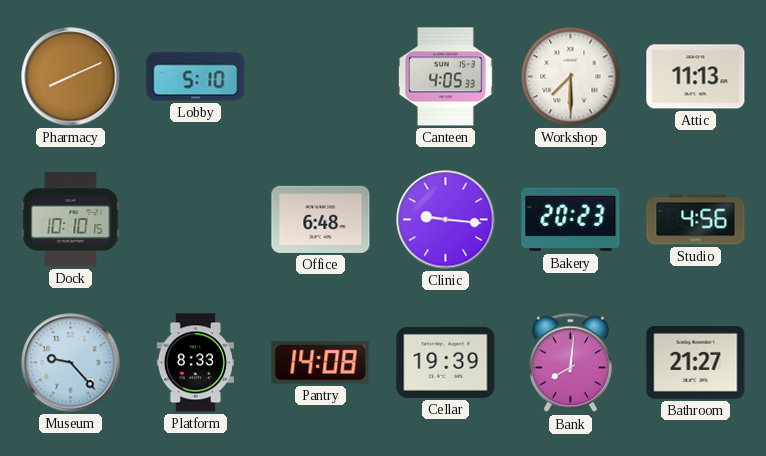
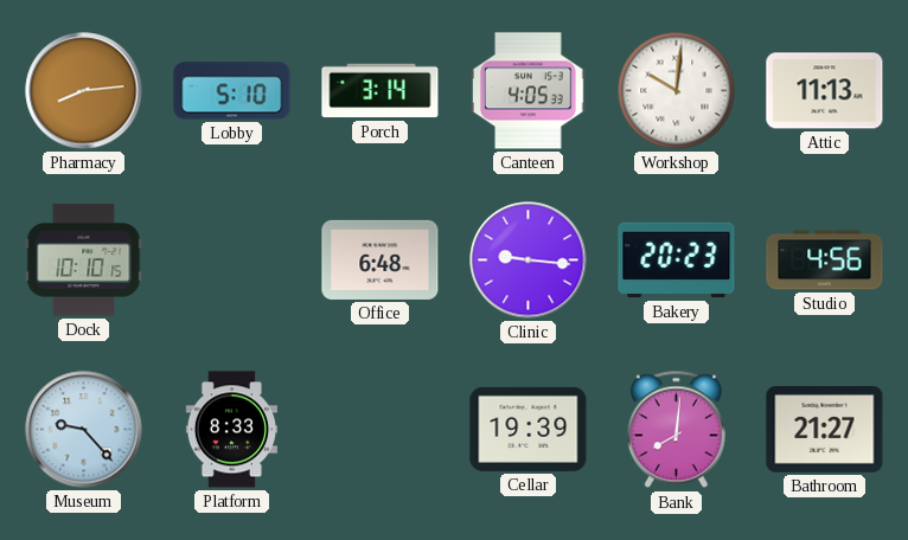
Pharmacy: 8:11 -> 8:14
Porch: none -> 3:14
Workshop: 7:30 -> 10:01
Pantry: 14:08 -> none
